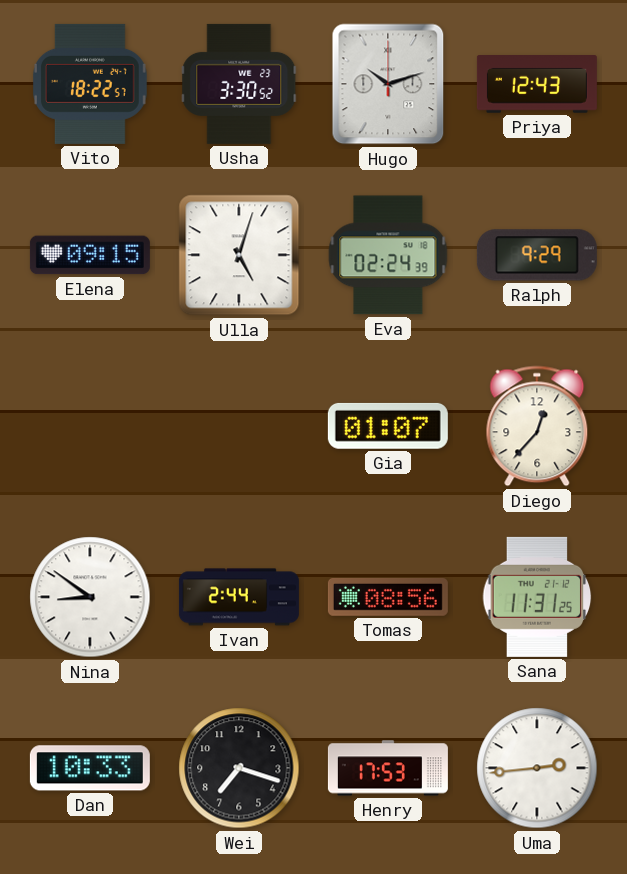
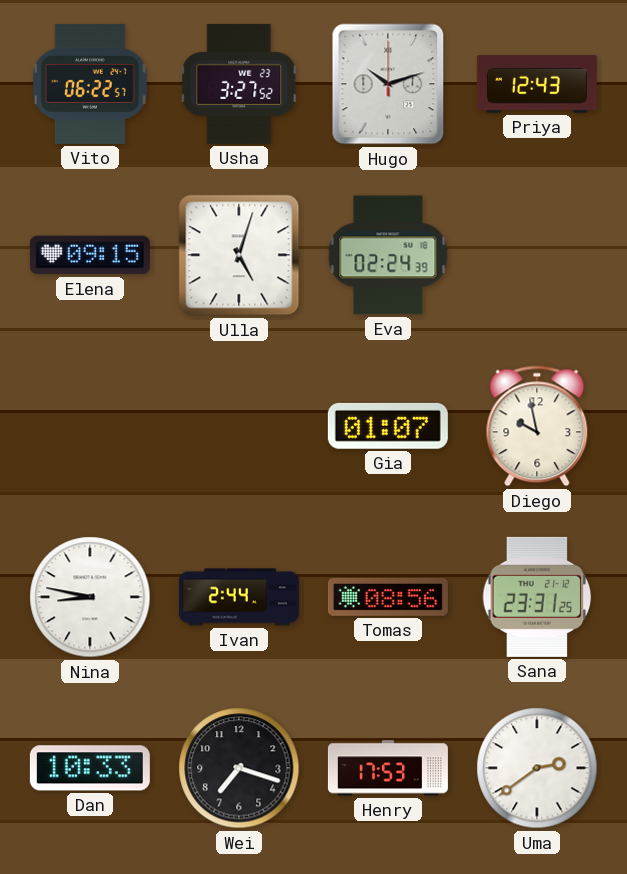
Vito: 18:22 -> 06:22
Usha: 3:30 -> 3:27
Ralph: 9:29 -> none
Diego: 12:37 -> 9:58
Nina: 8:51 -> 8:47
Sana: 11:31 -> 23:31
Uma: 2:44 -> 2:39
